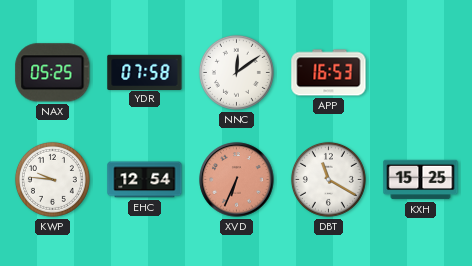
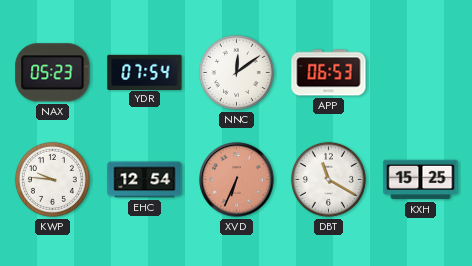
NAX: 05:25 -> 05:23
YDR: 07:58 -> 07:54
APP: 16:53 -> 06:53
